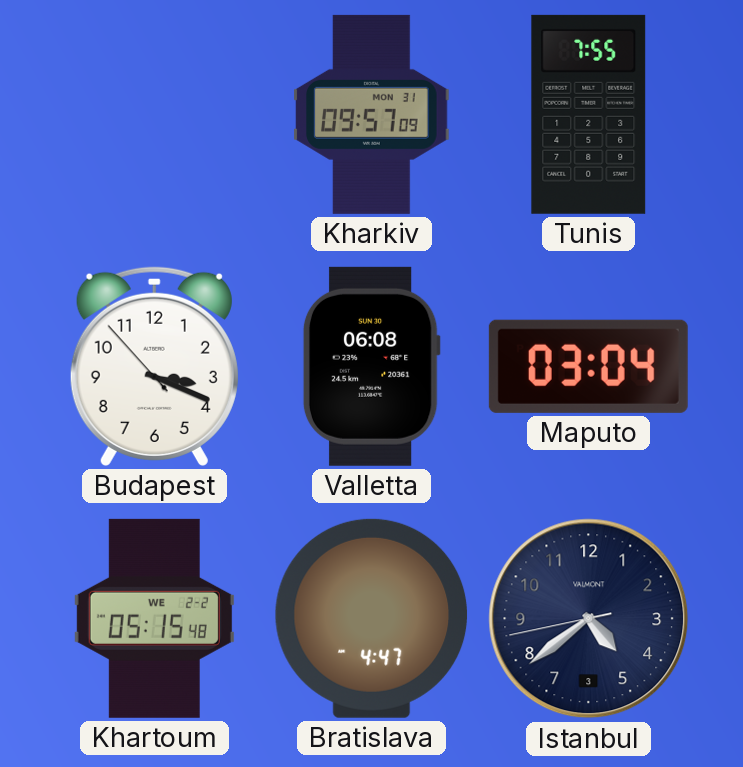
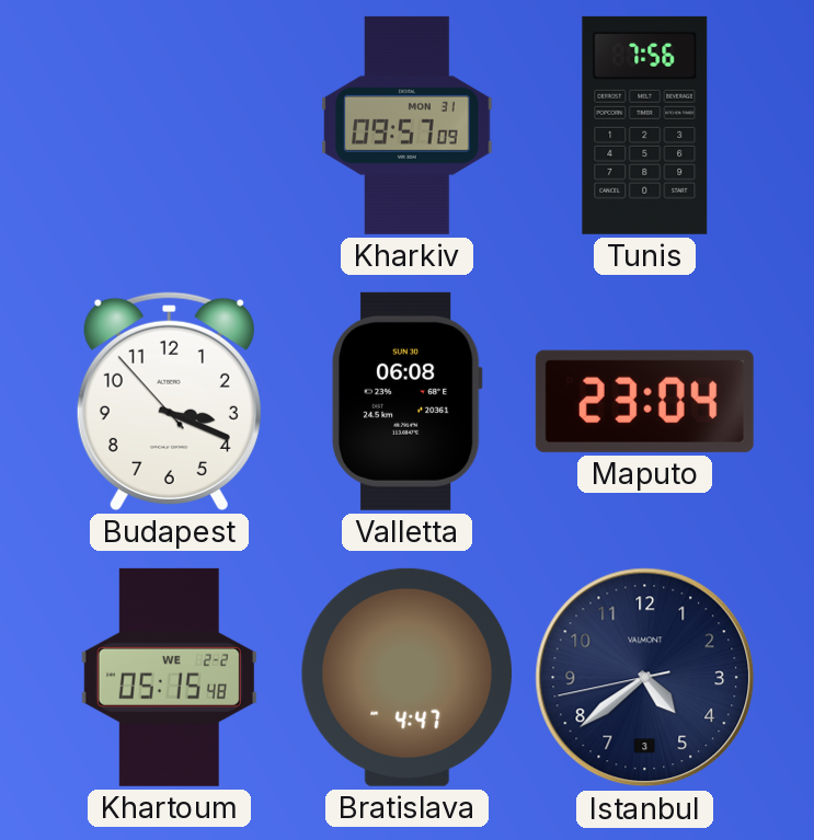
Tunis: 7:55 -> 7:56
Maputo: 03:04 -> 23:04
